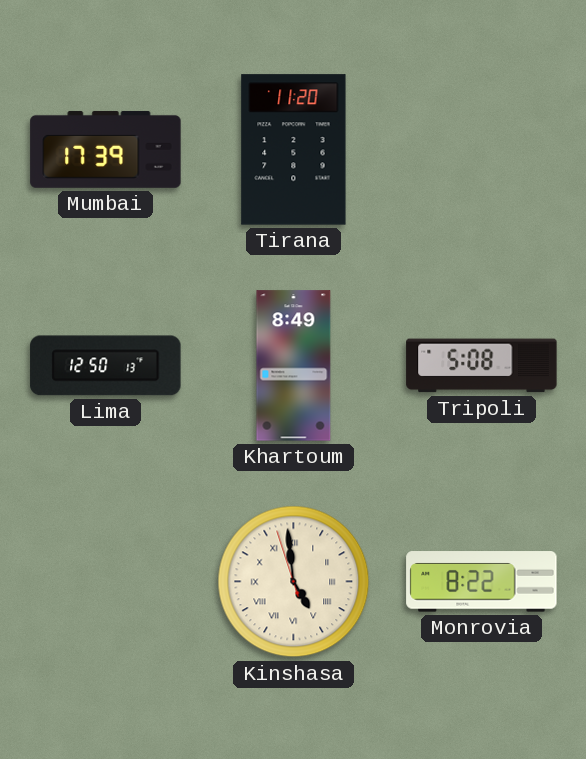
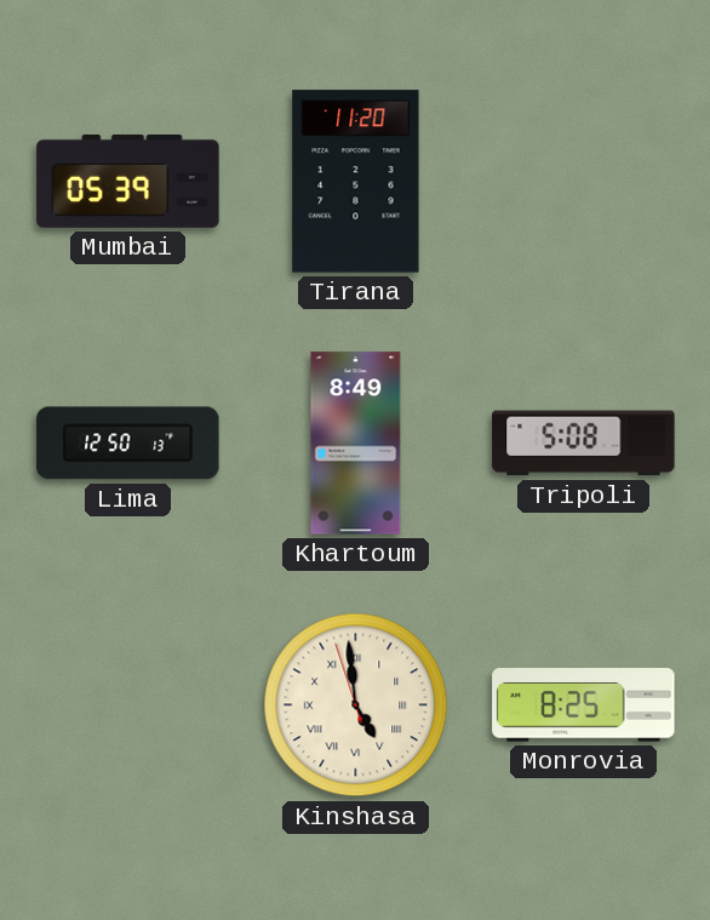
Mumbai: 17:39 -> 05:39
Monrovia: 8:22 -> 8:25
